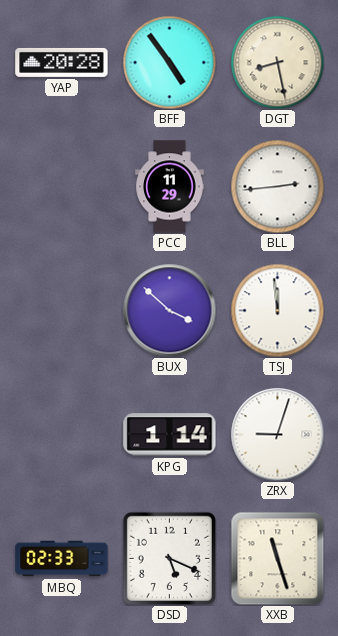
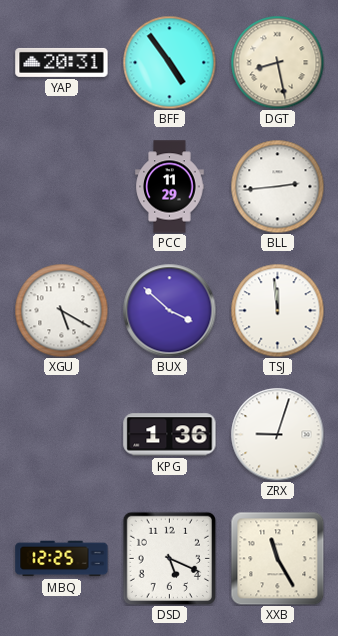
YAP: 20:28 -> 20:31
XGU: none -> 5:20
KPG: 1:14 -> 1:36
MBQ: 02:33 -> 12:25
XXB: 11:27 -> 11:25
